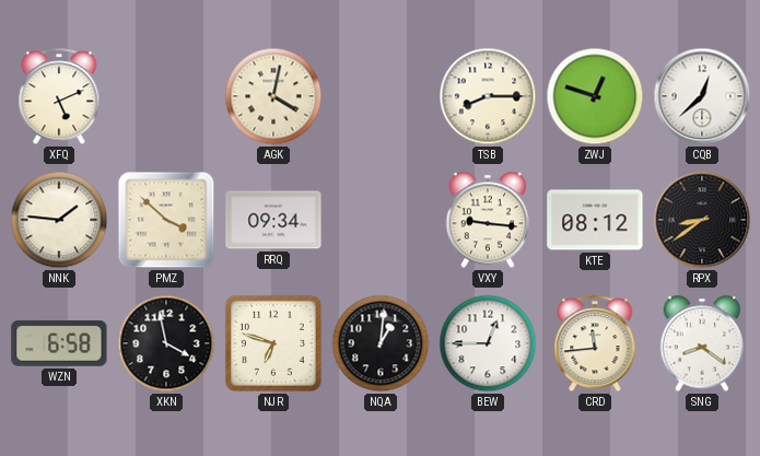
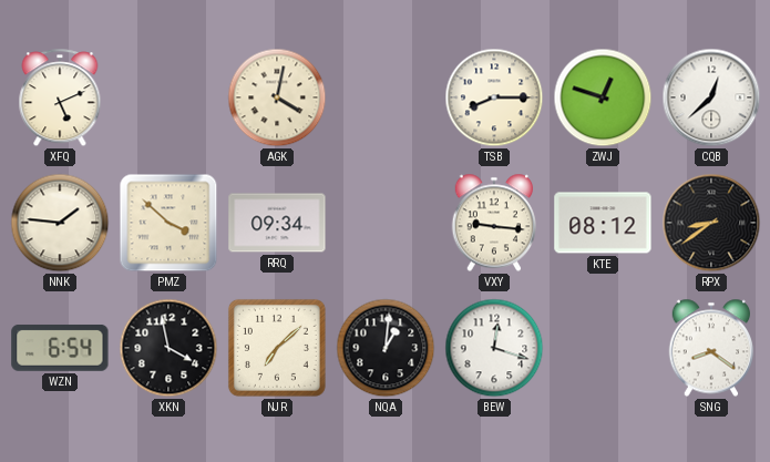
WZN: 6:58 -> 6:54
NJR: 6:48 -> 7:08
BEW: 12:45 -> 12:18
CRD: 11:44 -> none
